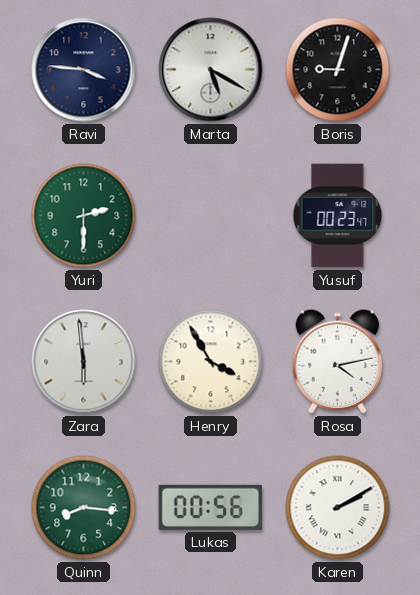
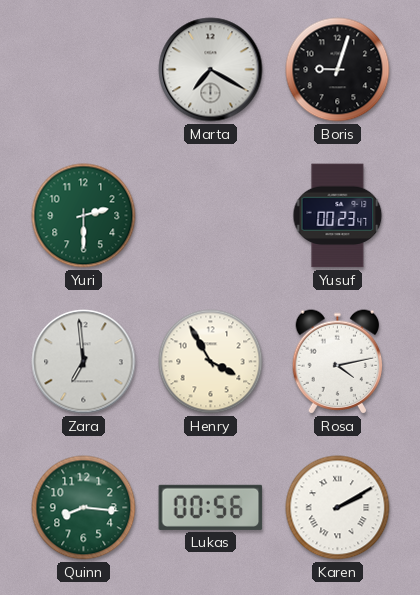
Ravi: 3:46 -> none
Marta: 5:20 -> 7:20
Zara: 5:59 -> 6:59
